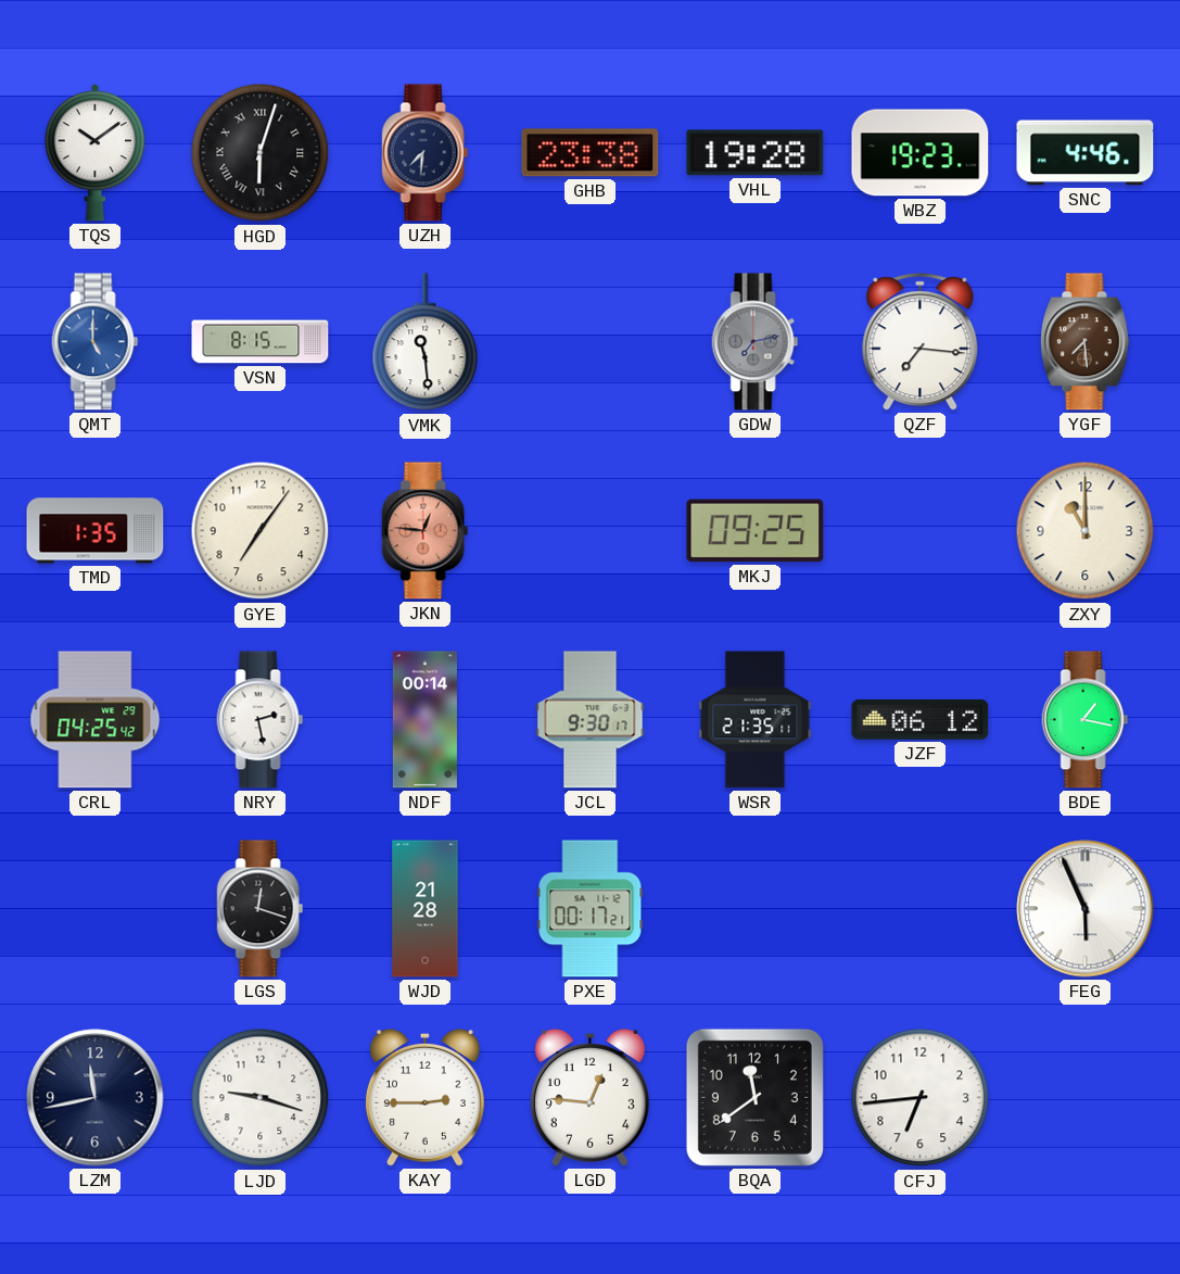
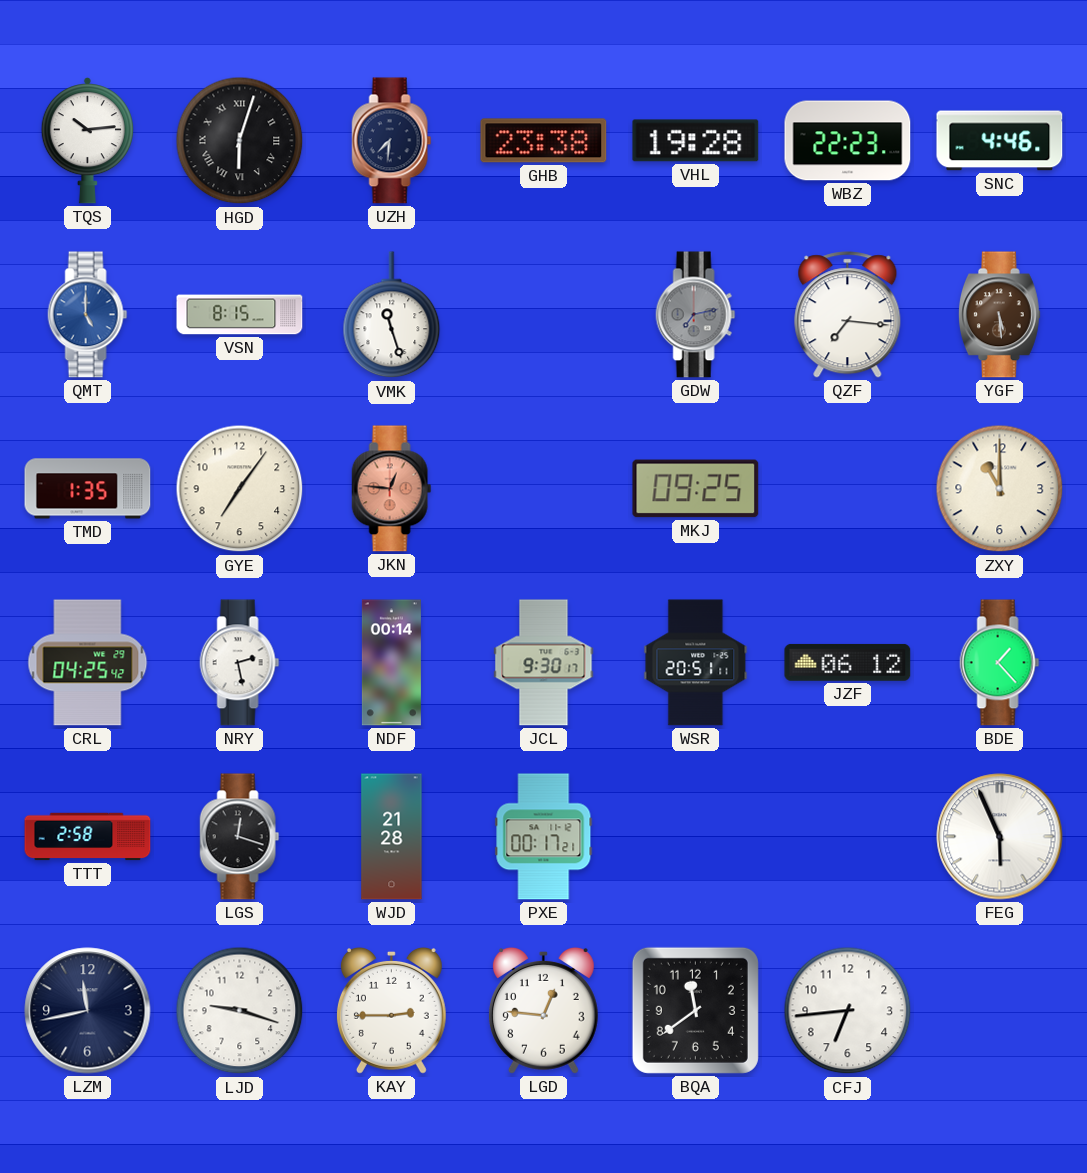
TQS: 10:09 -> 10:14
WBZ: 19:23 -> 22:23
VMK: 11:29 -> 11:27
YGF: 7:29 -> 5:29
WSR: 21:35 -> 20:51
BDE: 1:17 -> 1:23
TTT: none -> 2:58
